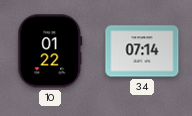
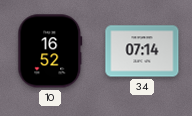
10: 01:22 -> 16:52
